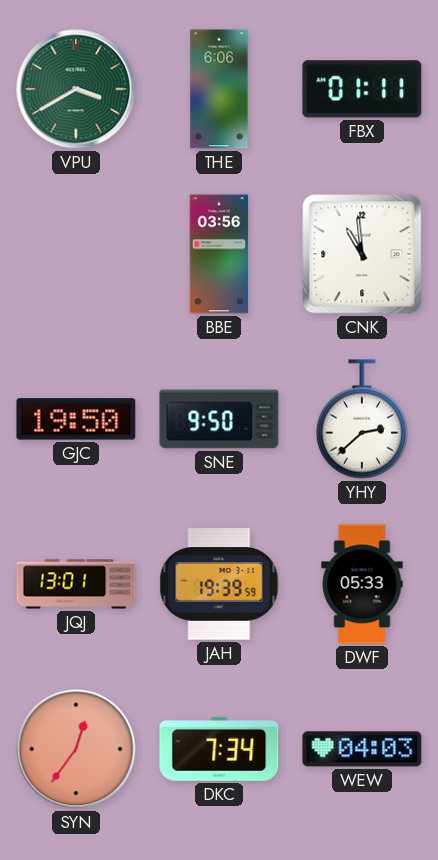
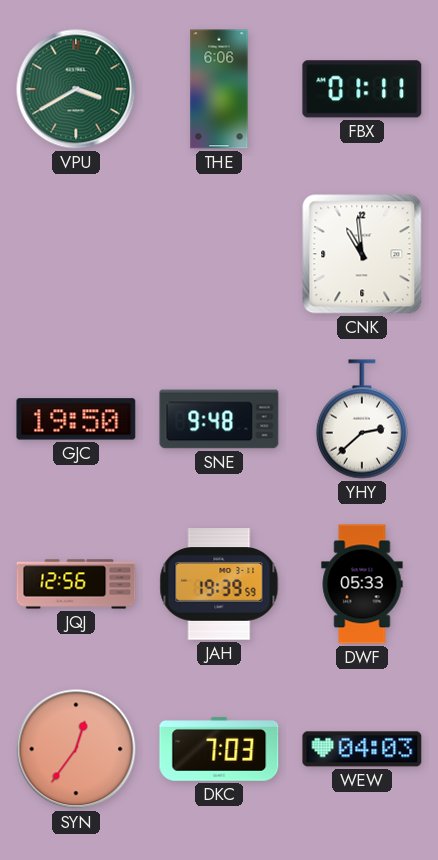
BBE: 03:56 -> none
SNE: 9:50 -> 9:48
JQJ: 13:01 -> 12:56
DKC: 7:34 -> 7:03
